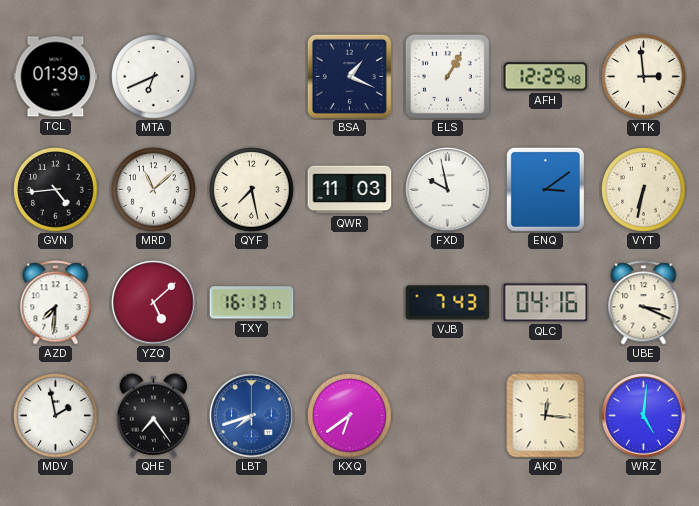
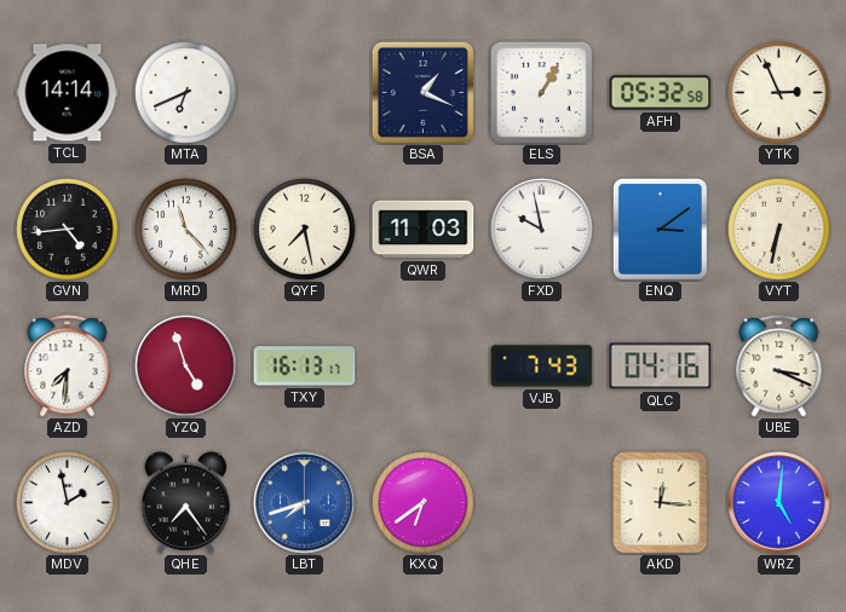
TCL: 01:39 -> 14:14
AFH: 12:29 -> 05:32
YTK: 2:59 -> 2:56
MRD: 11:08 -> 11:23
YZQ: 5:08 -> 4:57
